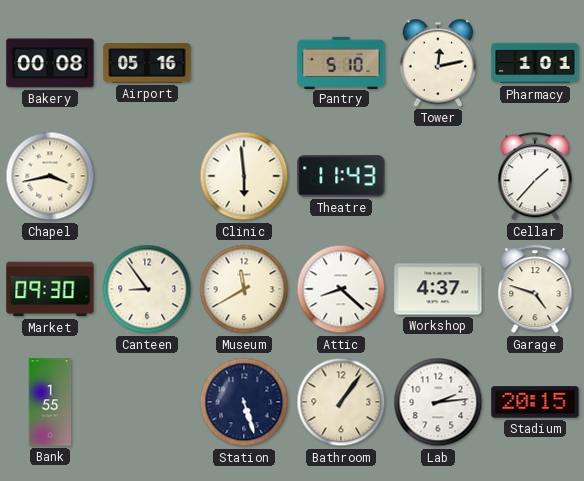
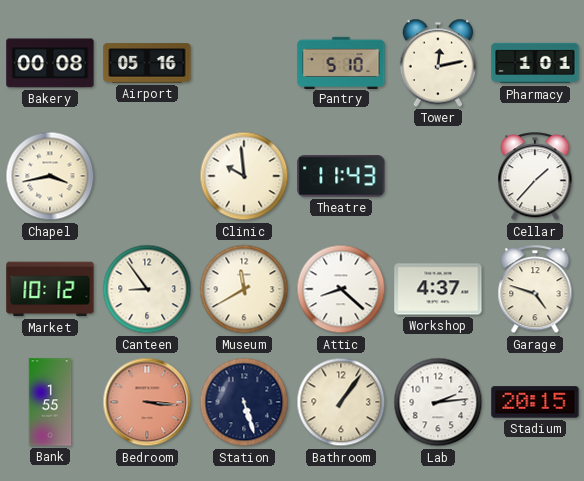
Clinic: 5:59 -> 9:59
Market: 09:30 -> 10:12
Bedroom: none -> 3:16
